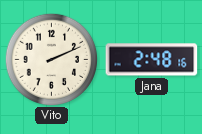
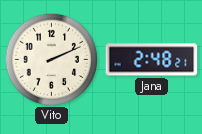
Jana: 2:48:16 -> 2:48:21
